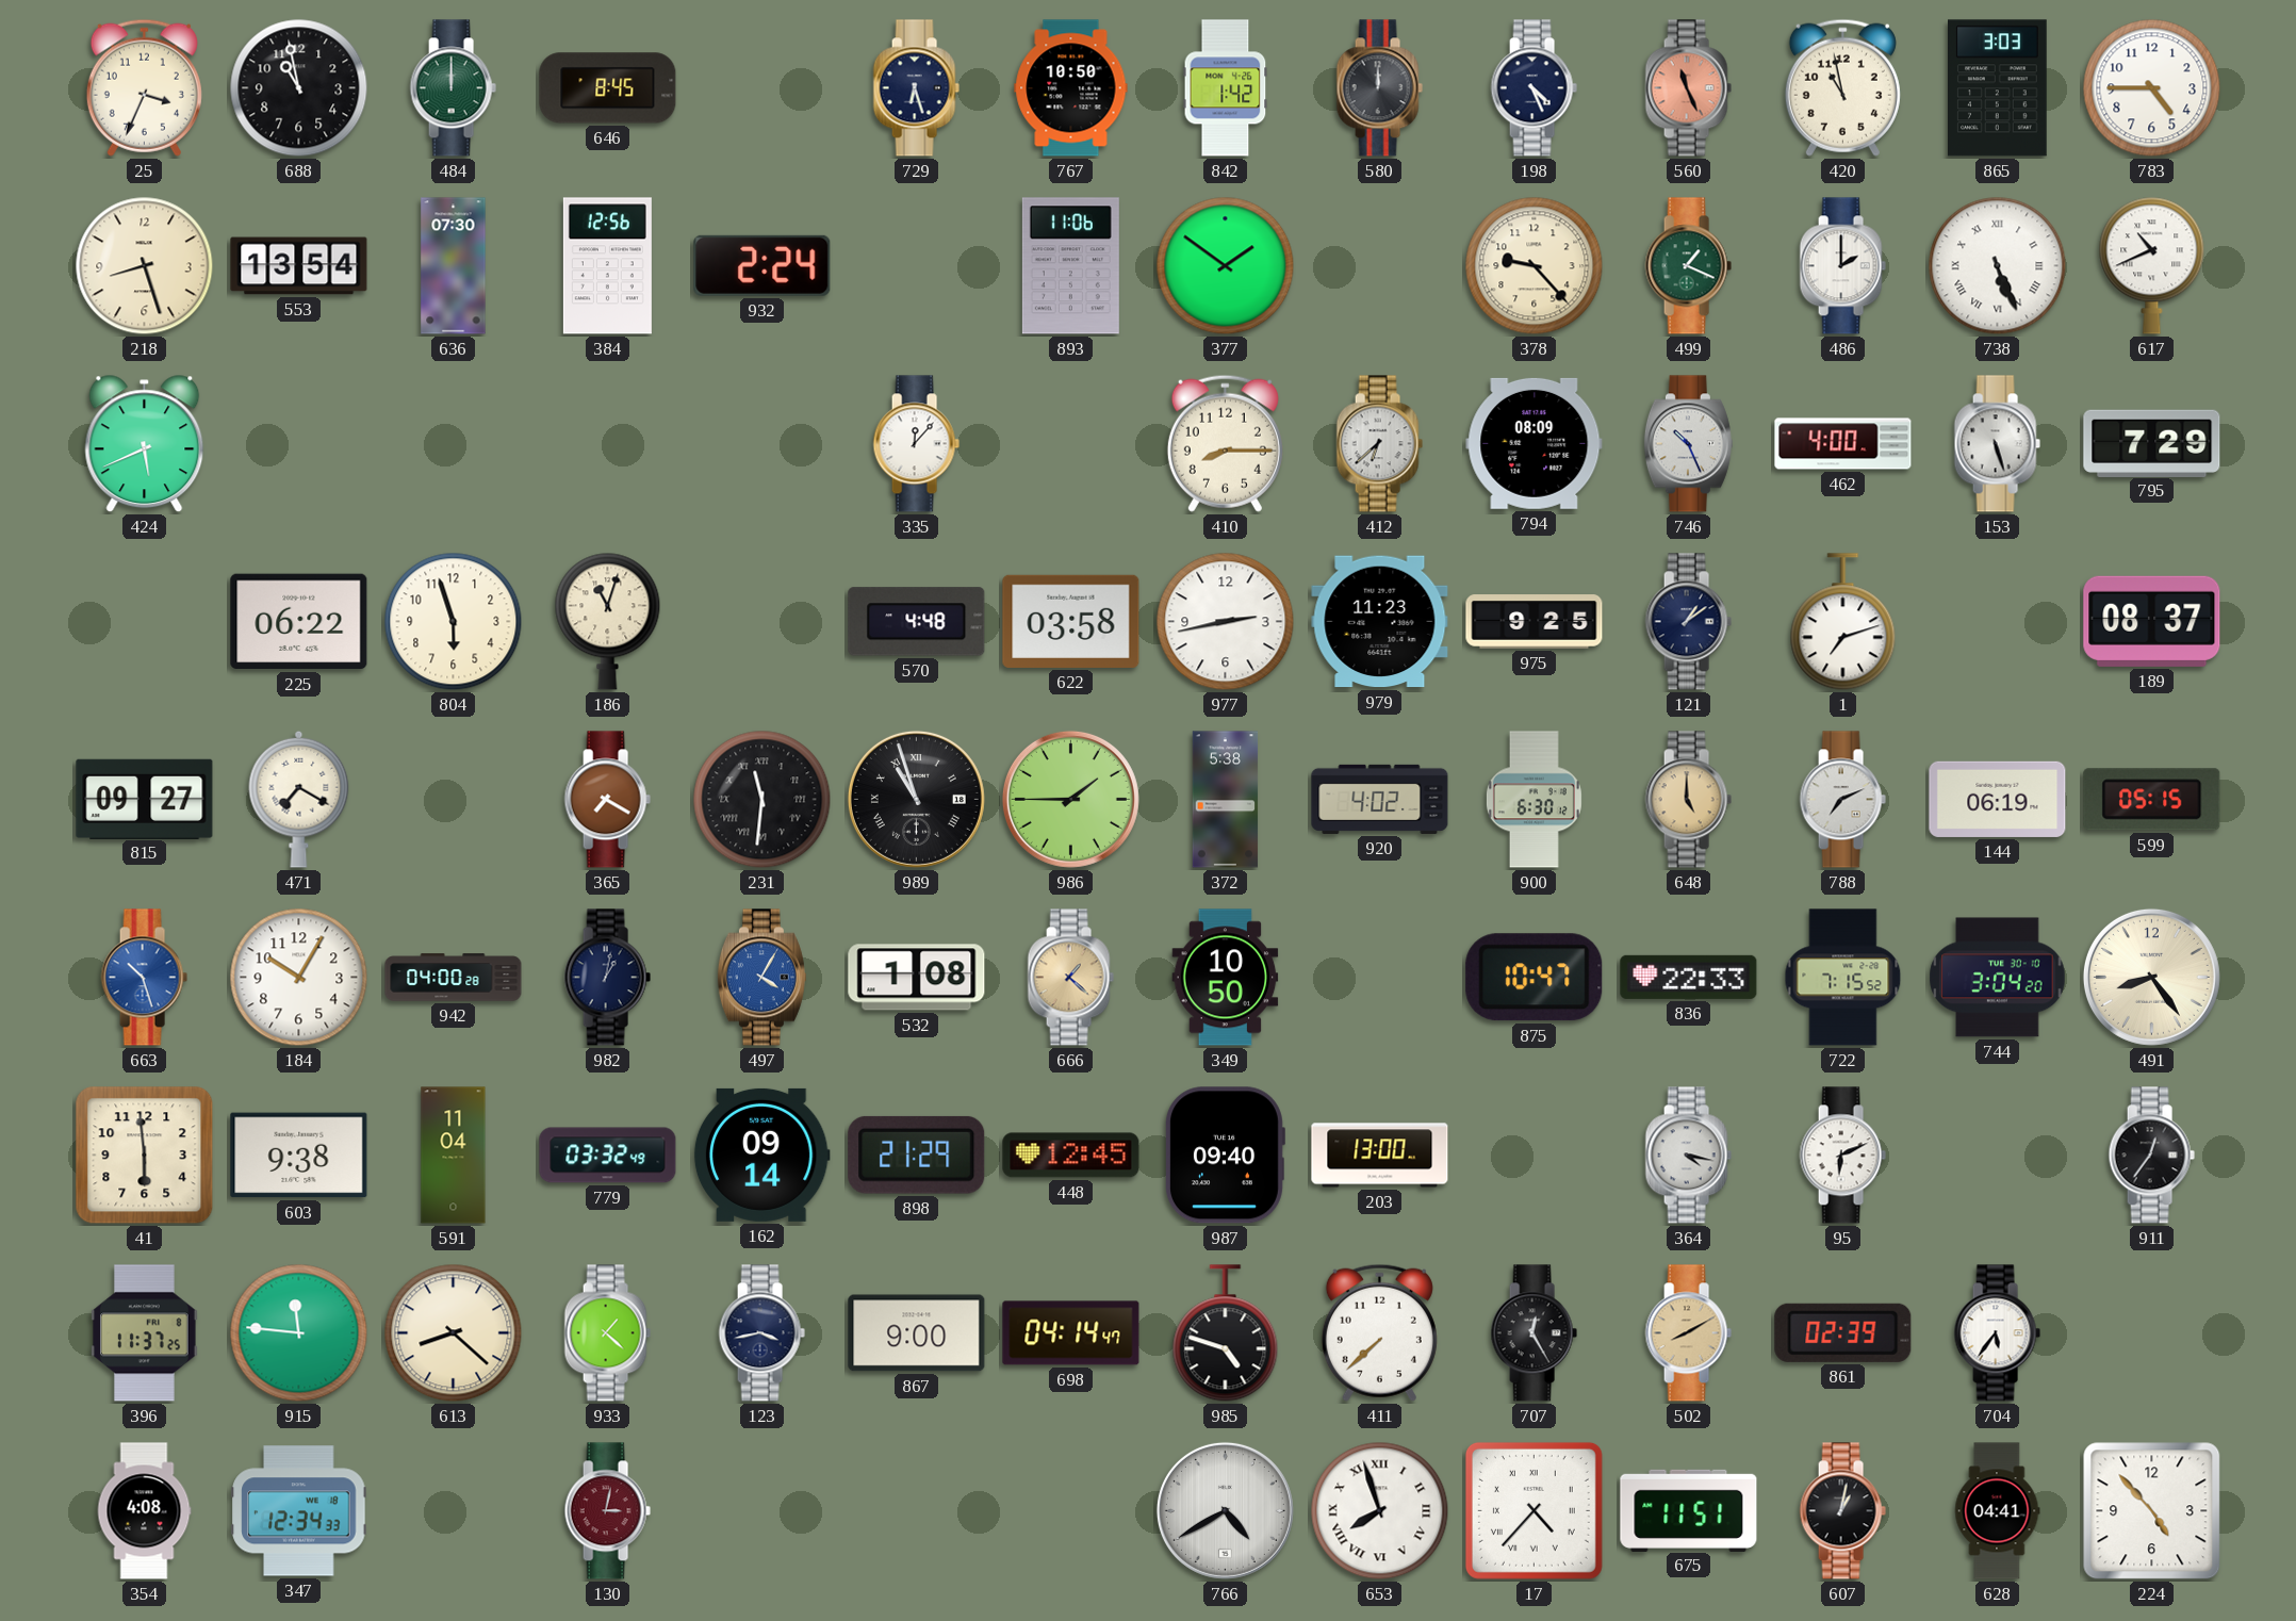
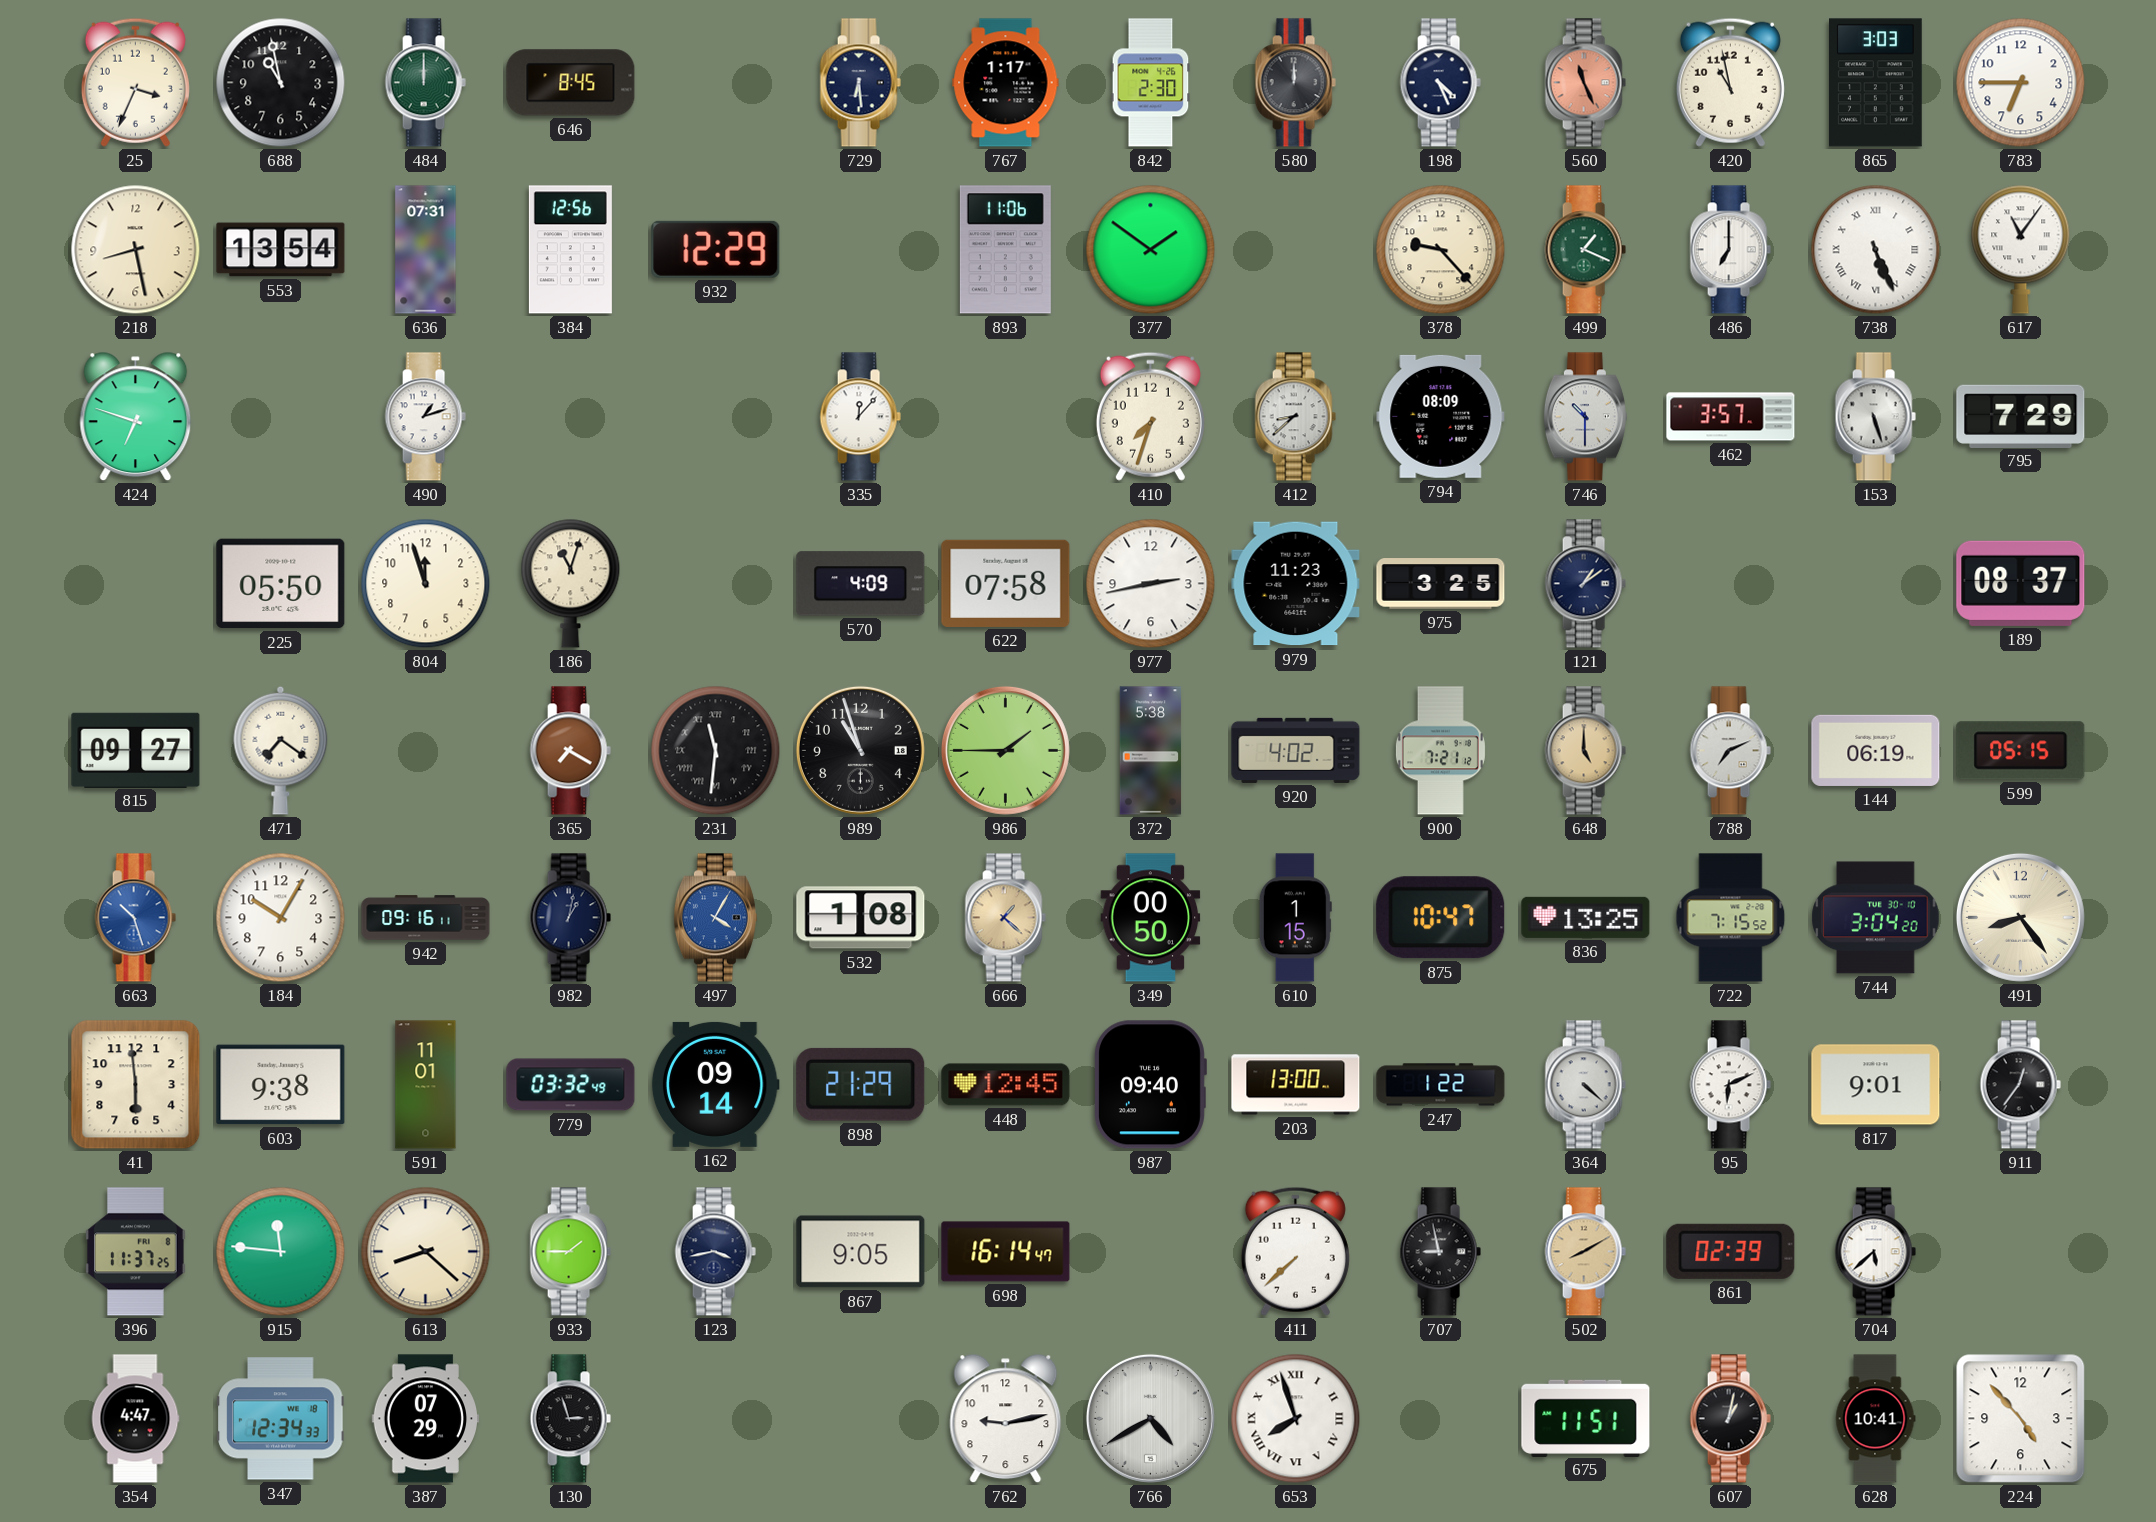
729: 6:27 -> 6:29
767: 10:50 -> 1:17
842: 1:42 -> 2:30
783: 4:45 -> 6:45
218: 8:27 -> 8:28
636: 07:30 -> 07:31
932: 2:24 -> 12:29
486: 2:00 -> 7:00
617: 10:41 -> 11:06
424: 5:41 -> 6:48
490: none -> 1:12
410: 8:15 -> 7:33
412: 6:38 -> 8:38
746: 10:26 -> 10:30
462: 4:00 -> 3:57
225: 06:22 -> 05:50
804: 5:57 -> 11:57
570: 4:48 -> 4:09
622: 03:58 -> 07:58
975: 9:25 -> 3:25
1: 7:12 -> none
471: 7:20 -> 7:21
989 numerals: Roman -> Arabic
900: 6:30 -> 7:21
942: 04:00 -> 09:16
349: 10:50 -> 00:50
610: none -> 1:15
836: 22:33 -> 13:25
591: 11:04 -> 11:01
247: none -> 1:22
364: 4:17 -> 4:22
817: none -> 9:01
933: 1:22 -> 1:45
867: 9:00 -> 9:05
698: 04:14 -> 16:14
985: 4:48 -> none
707: 12:25 -> 8:58
704: 5:36 -> 5:38
354: 4:08 -> 4:47
387: none -> 07:29
130: 3:02 -> 2:57
130 dial: burgundy -> black
762: none -> 9:13
17: 4:37 -> none
628: 04:41 -> 10:41
